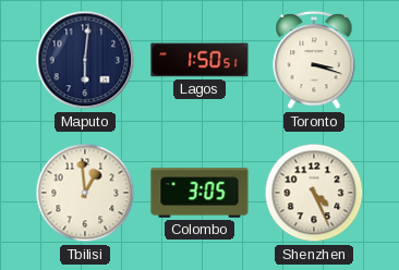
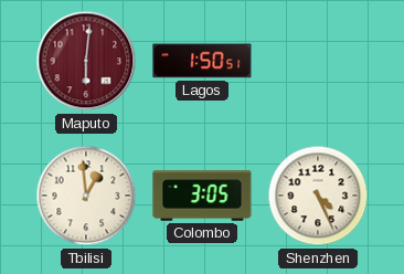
Maputo dial: navy -> burgundy
Toronto: 3:18 -> none
